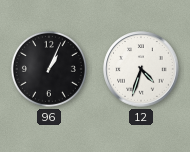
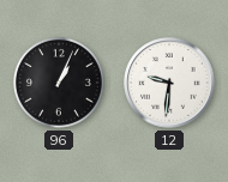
12: 4:33 -> 9:31
